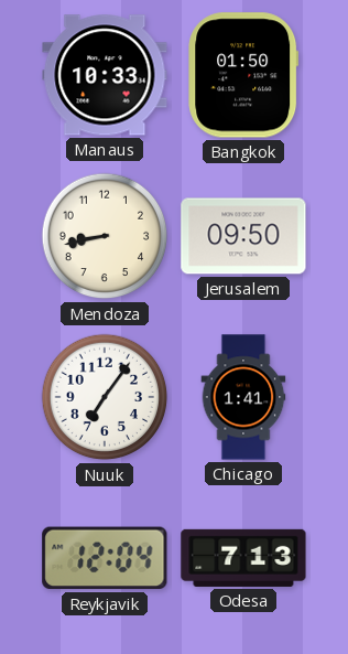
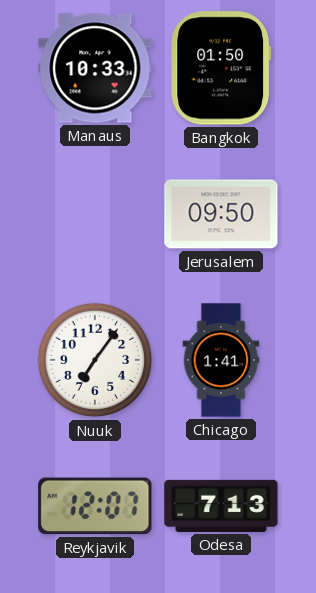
Mendoza: 8:43 -> none
Reykjavik: 12:04 -> 12:07
